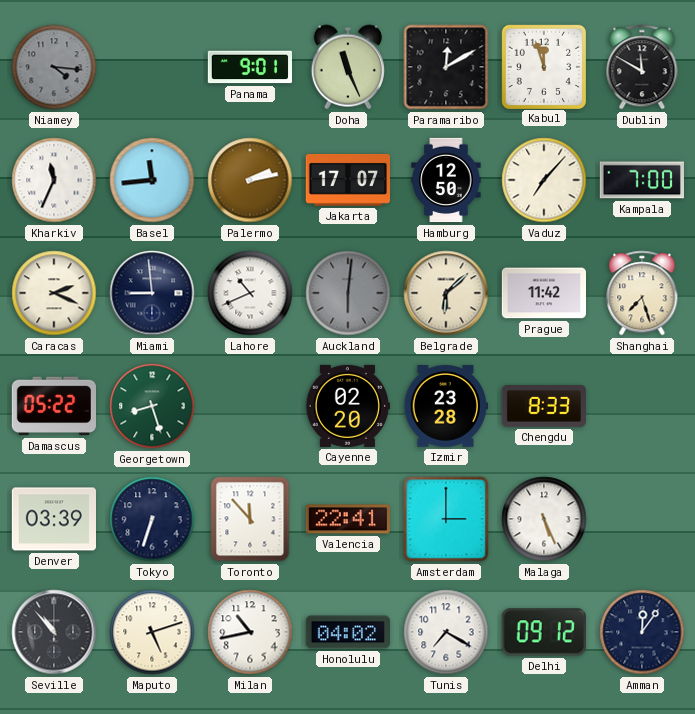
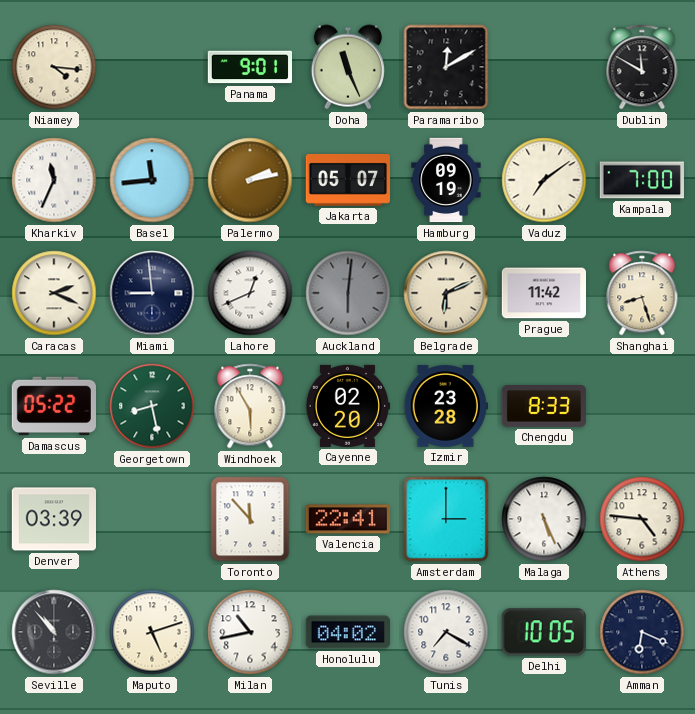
Niamey dial: grey -> cream
Kabul: 11:57 -> none
Jakarta: 17:07 -> 05:07
Hamburg: 12:50 -> 09:19
Vaduz: 7:07 -> 7:09
Lahore: 10:41 -> 12:41
Belgrade: 6:08 -> 6:11
Shanghai: 7:27 -> 8:27
Georgetown: 8:27 -> 8:28
Windhoek: none -> 5:55
Tokyo: 6:33 -> none
Athens: none -> 4:46
Delhi: 09:12 -> 10:05
Amman: 12:06 -> 6:19
